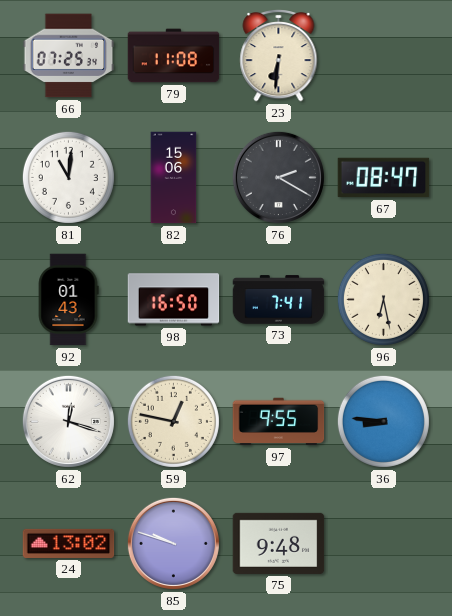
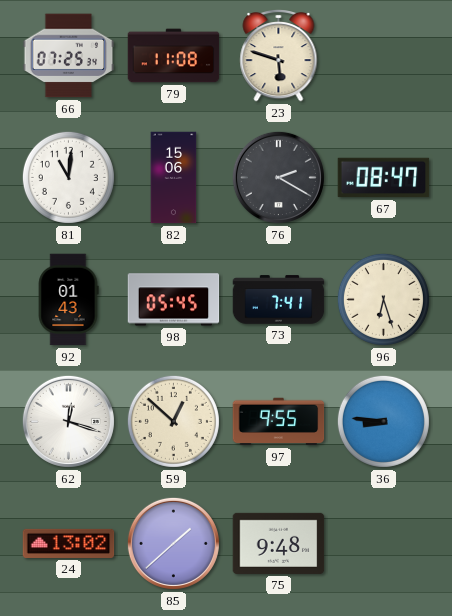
23: 6:31 -> 5:48
98: 16:50 -> 05:45
96: 6:28 -> 6:27
59: 12:47 -> 12:52
85: 9:48 -> 1:38
